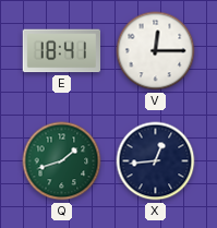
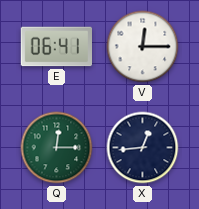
E: 18:41 -> 06:41
Q: 1:42 -> 12:15
